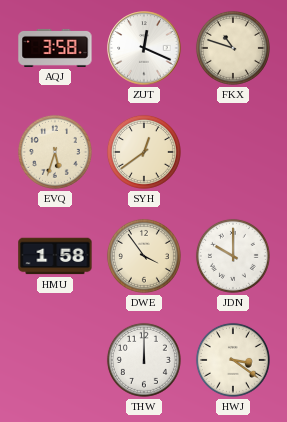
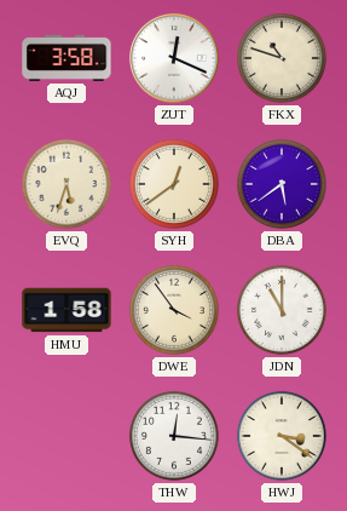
DBA: none -> 5:39
JDN: 10:00 -> 11:00
THW: 12:00 -> 12:16
